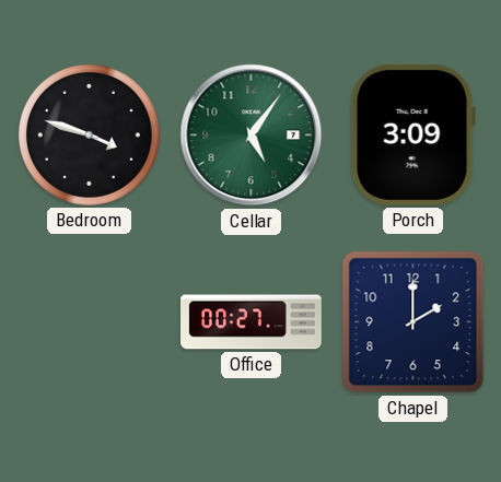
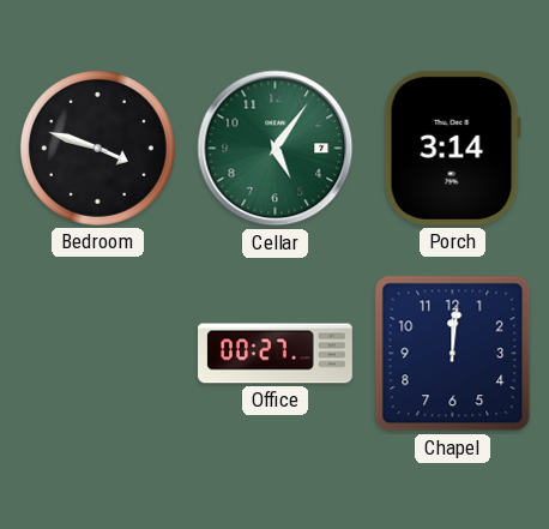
Porch: 3:09 -> 3:14
Chapel: 2:00 -> 12:01
